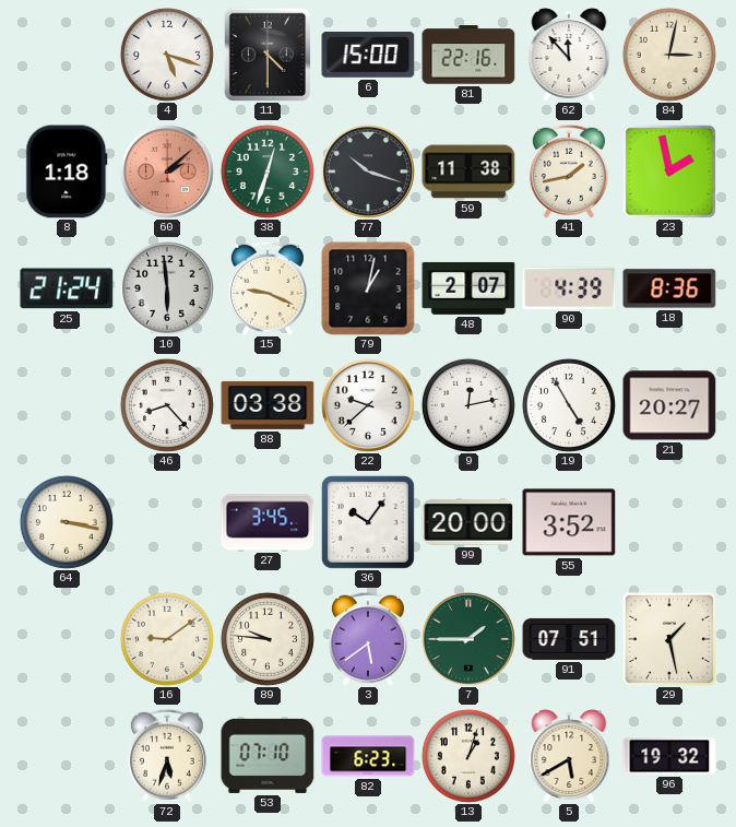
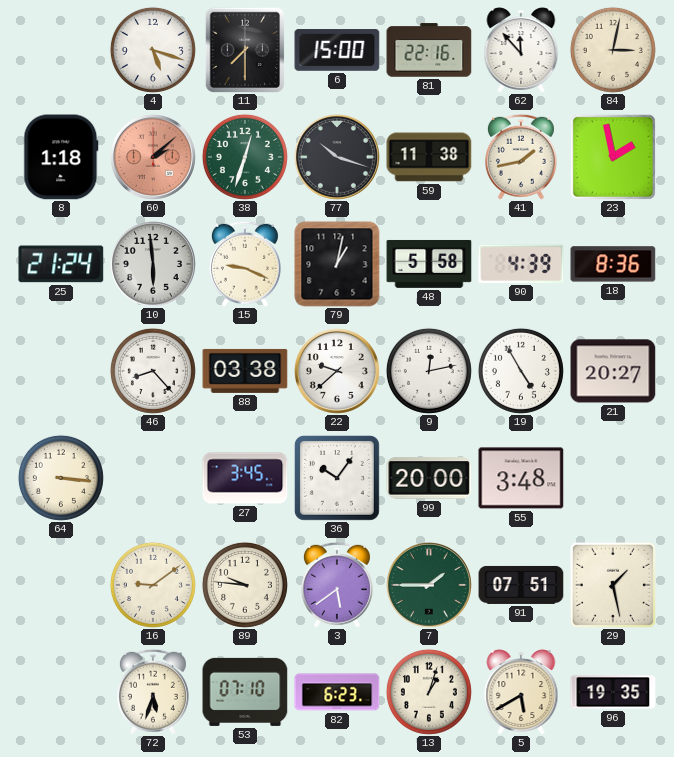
11: 4:30 -> 7:30
48: 2:07 -> 5:58
64: 3:17 -> 3:16
55: 3:52 -> 3:48
96: 19:32 -> 19:35
